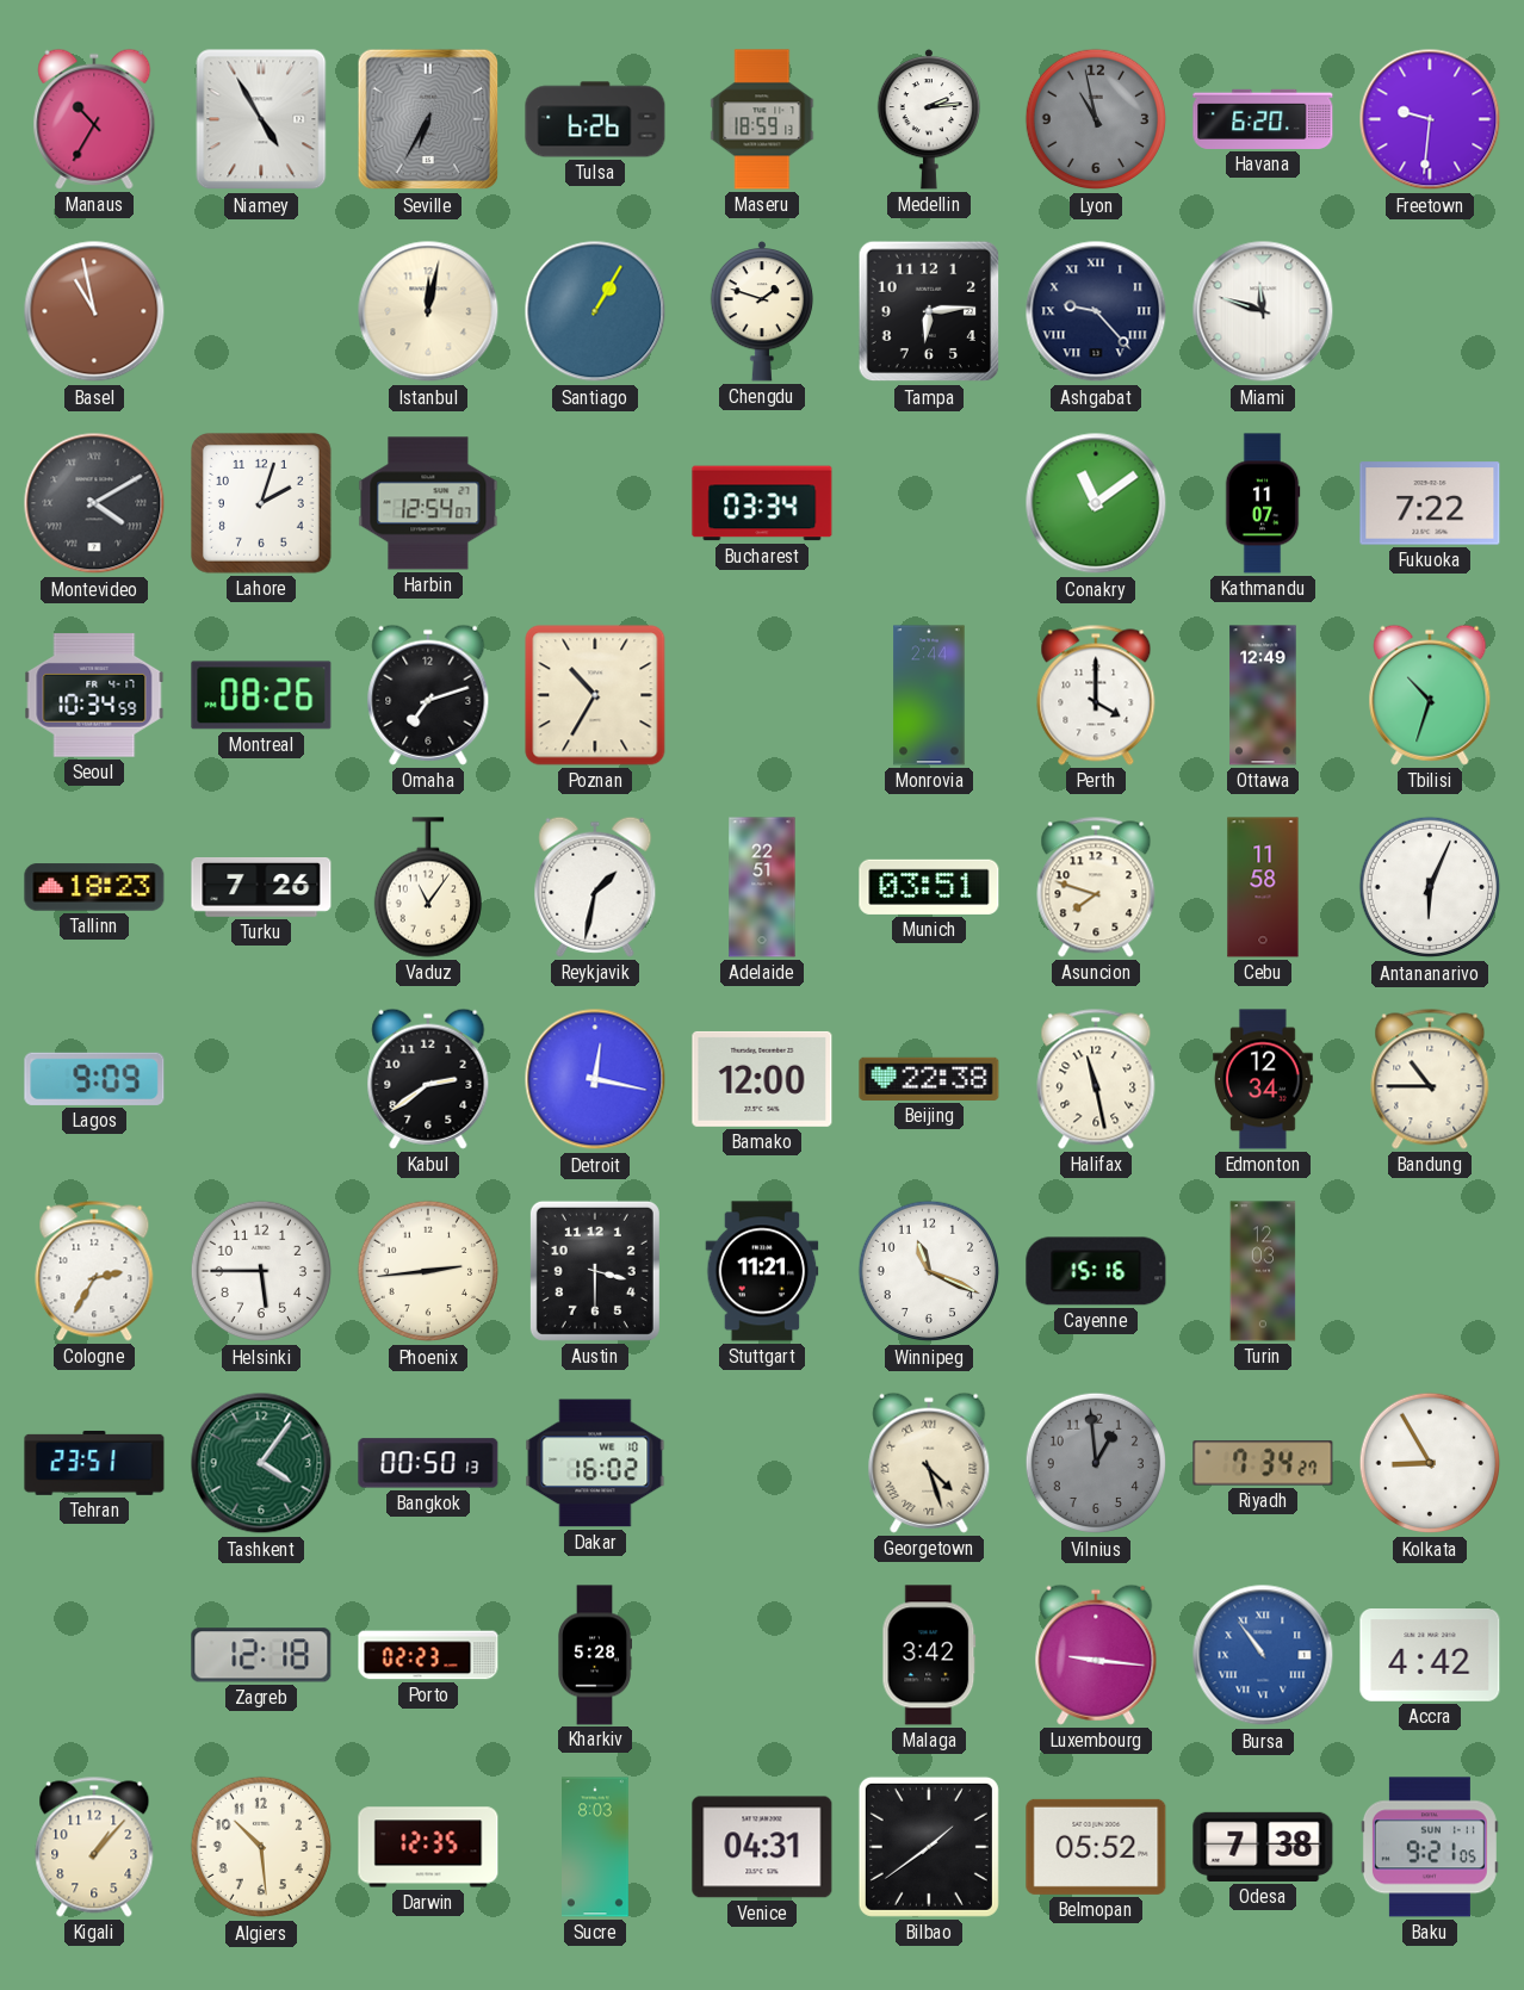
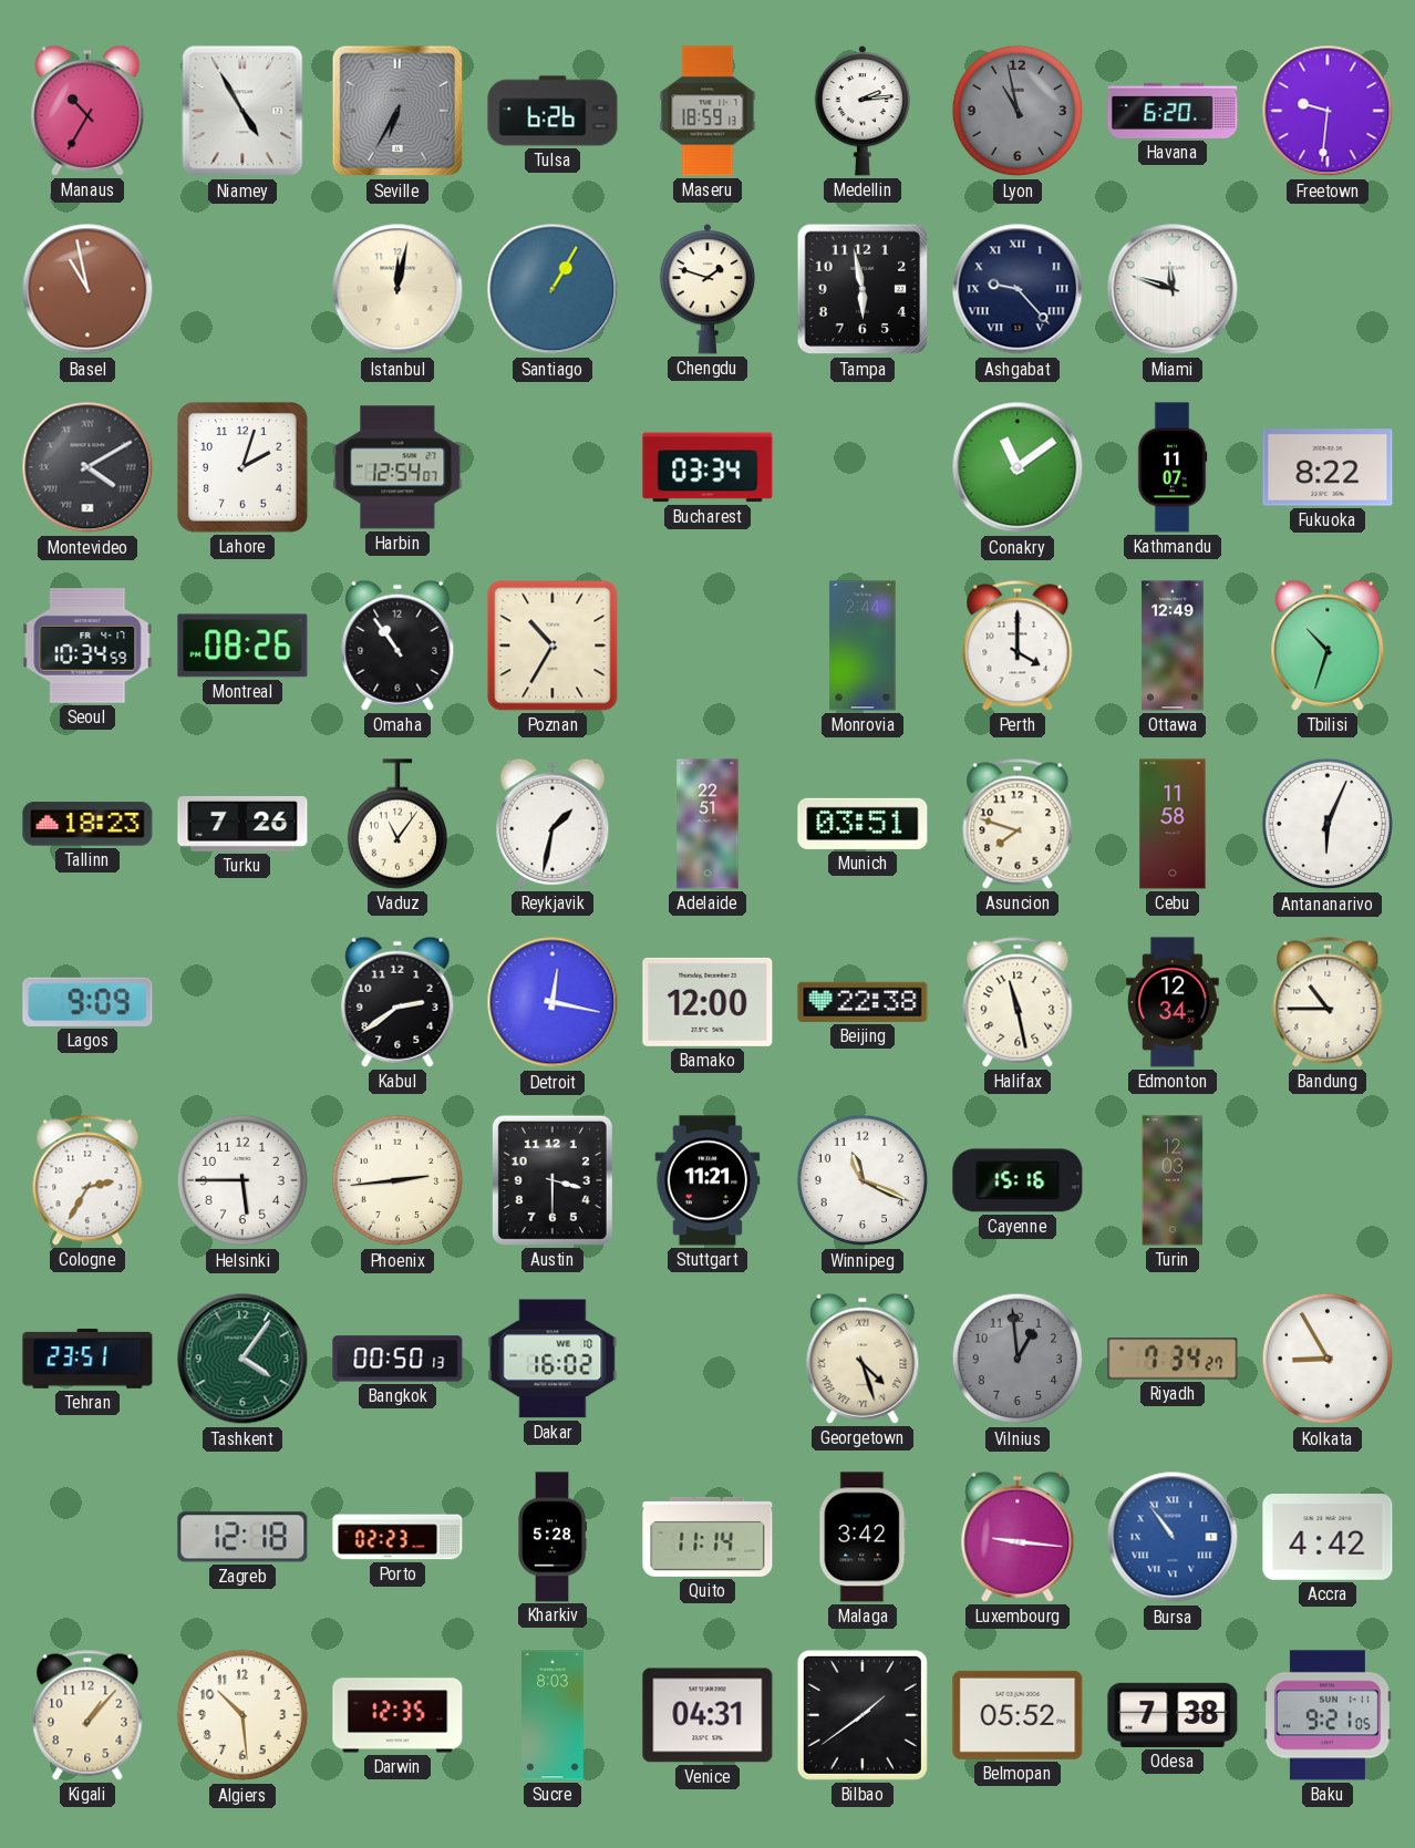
Tampa: 6:14 -> 5:58
Fukuoka: 7:22 -> 8:22
Omaha: 7:12 -> 10:54
Quito: none -> 11:14
